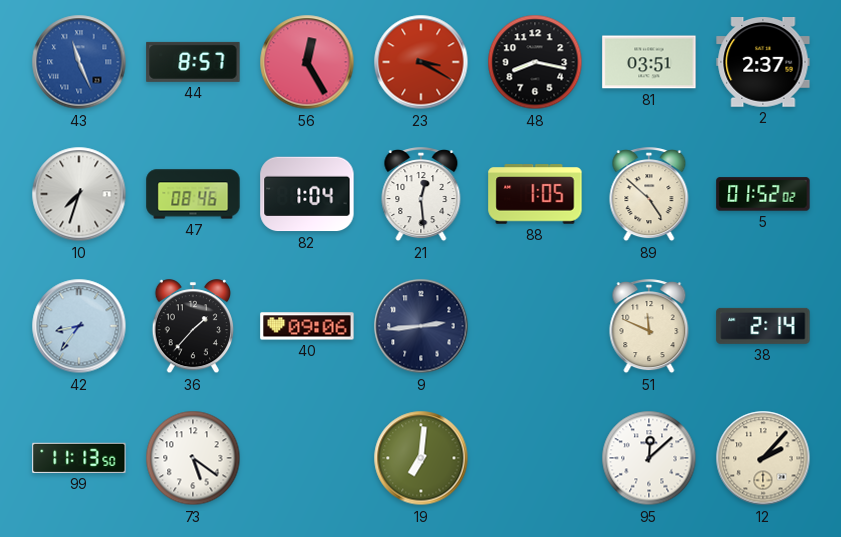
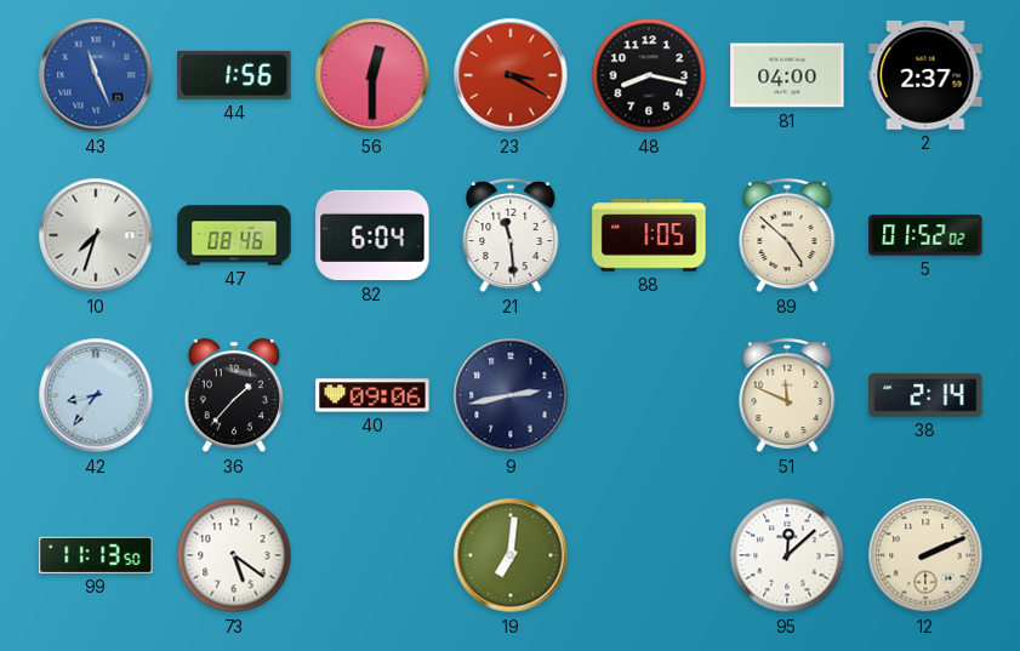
44: 8:57 -> 1:56
56: 12:25 -> 12:30
81: 03:51 -> 04:00
82: 1:04 -> 6:04
21: 12:29 -> 11:29
9: 2:44 -> 2:43
12: 2:07 -> 2:11
